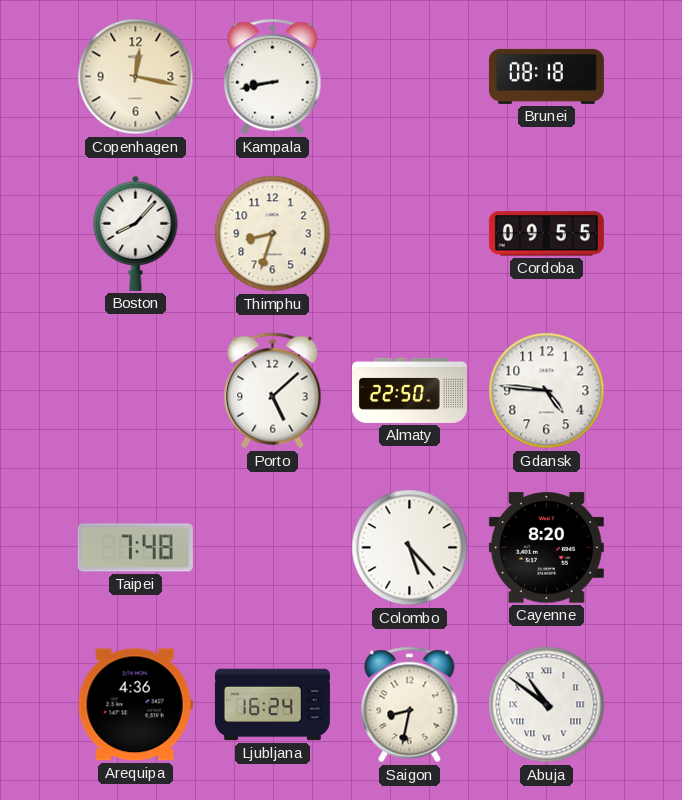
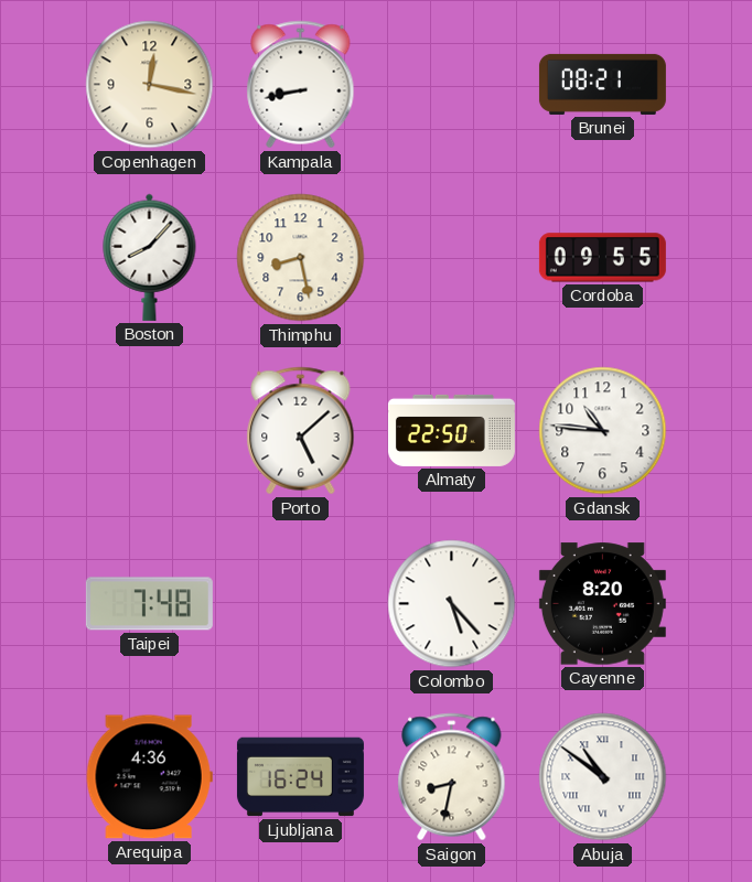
Brunei: 08:18 -> 08:21
Thimphu: 8:33 -> 8:28
Gdansk: 4:46 -> 10:46
